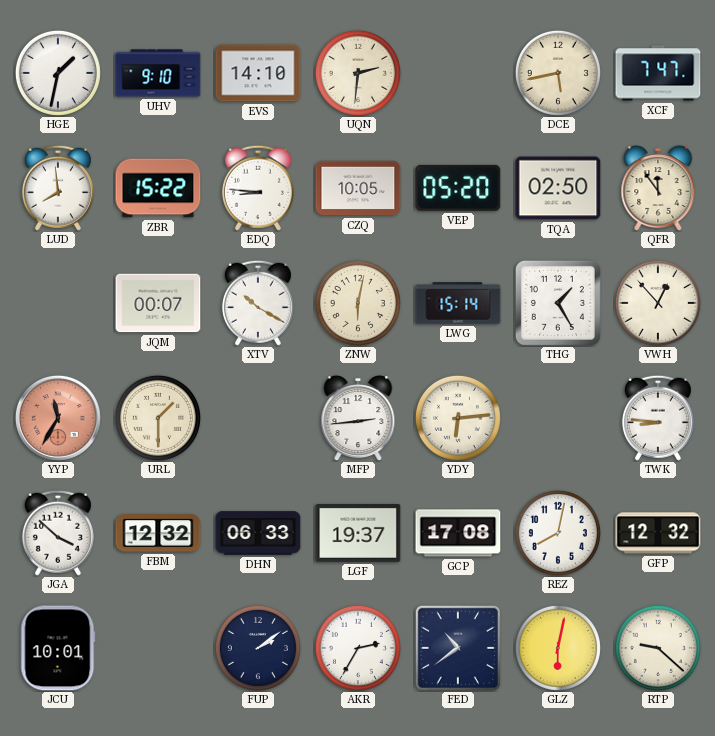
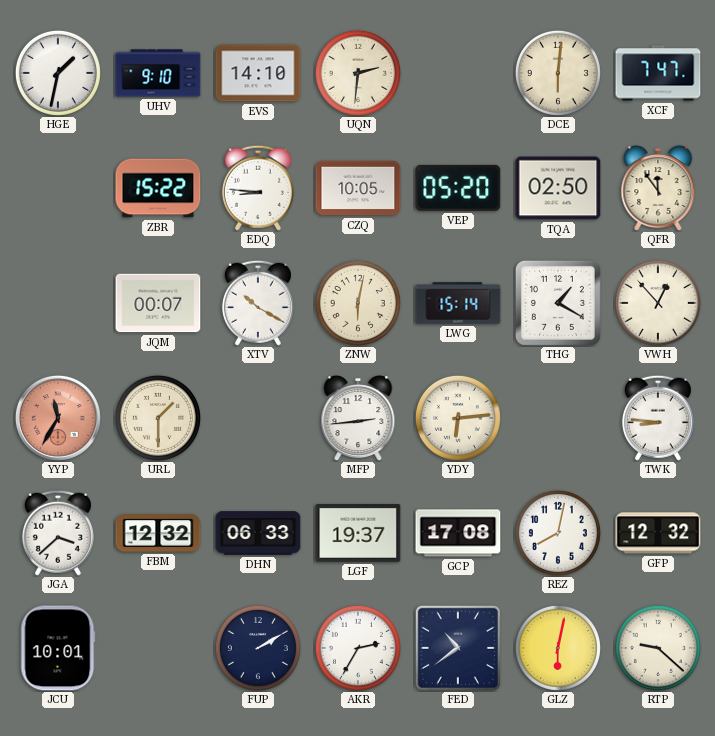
DCE: 5:43 -> 6:01
LUD: 7:59 -> none
THG: 1:25 -> 1:20
JGA: 3:52 -> 3:38
FUP: 2:09 -> 2:10
